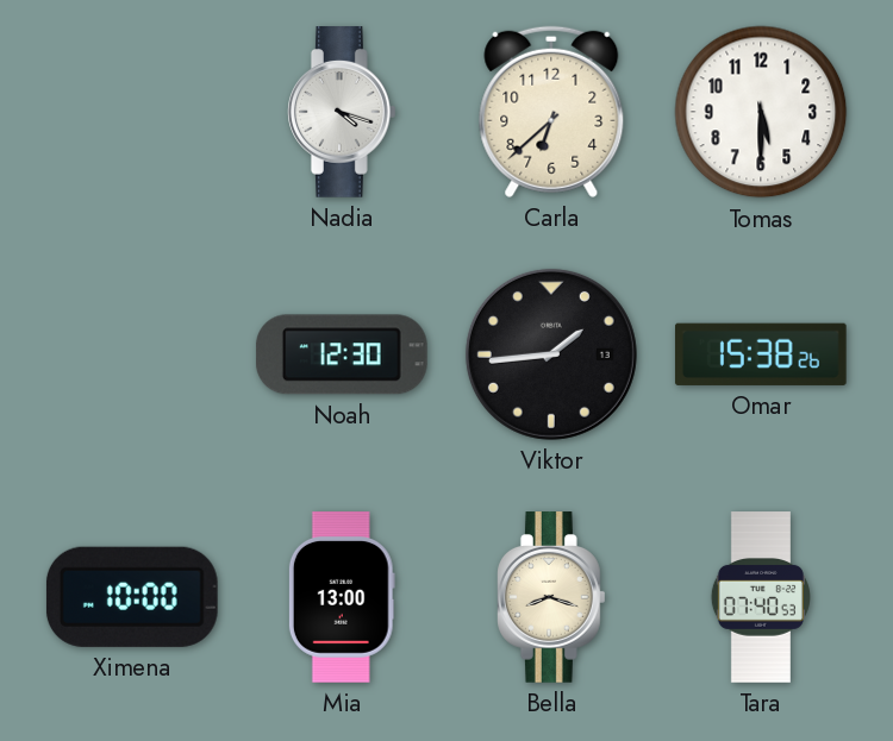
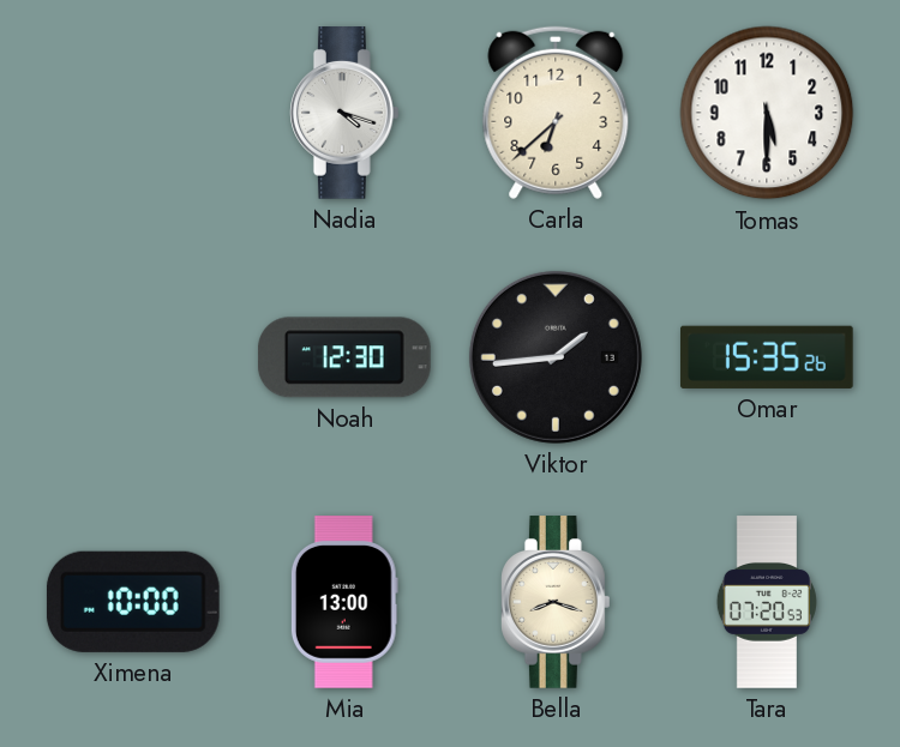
Omar: 15:38 -> 15:35
Tara: 07:40 -> 07:20
